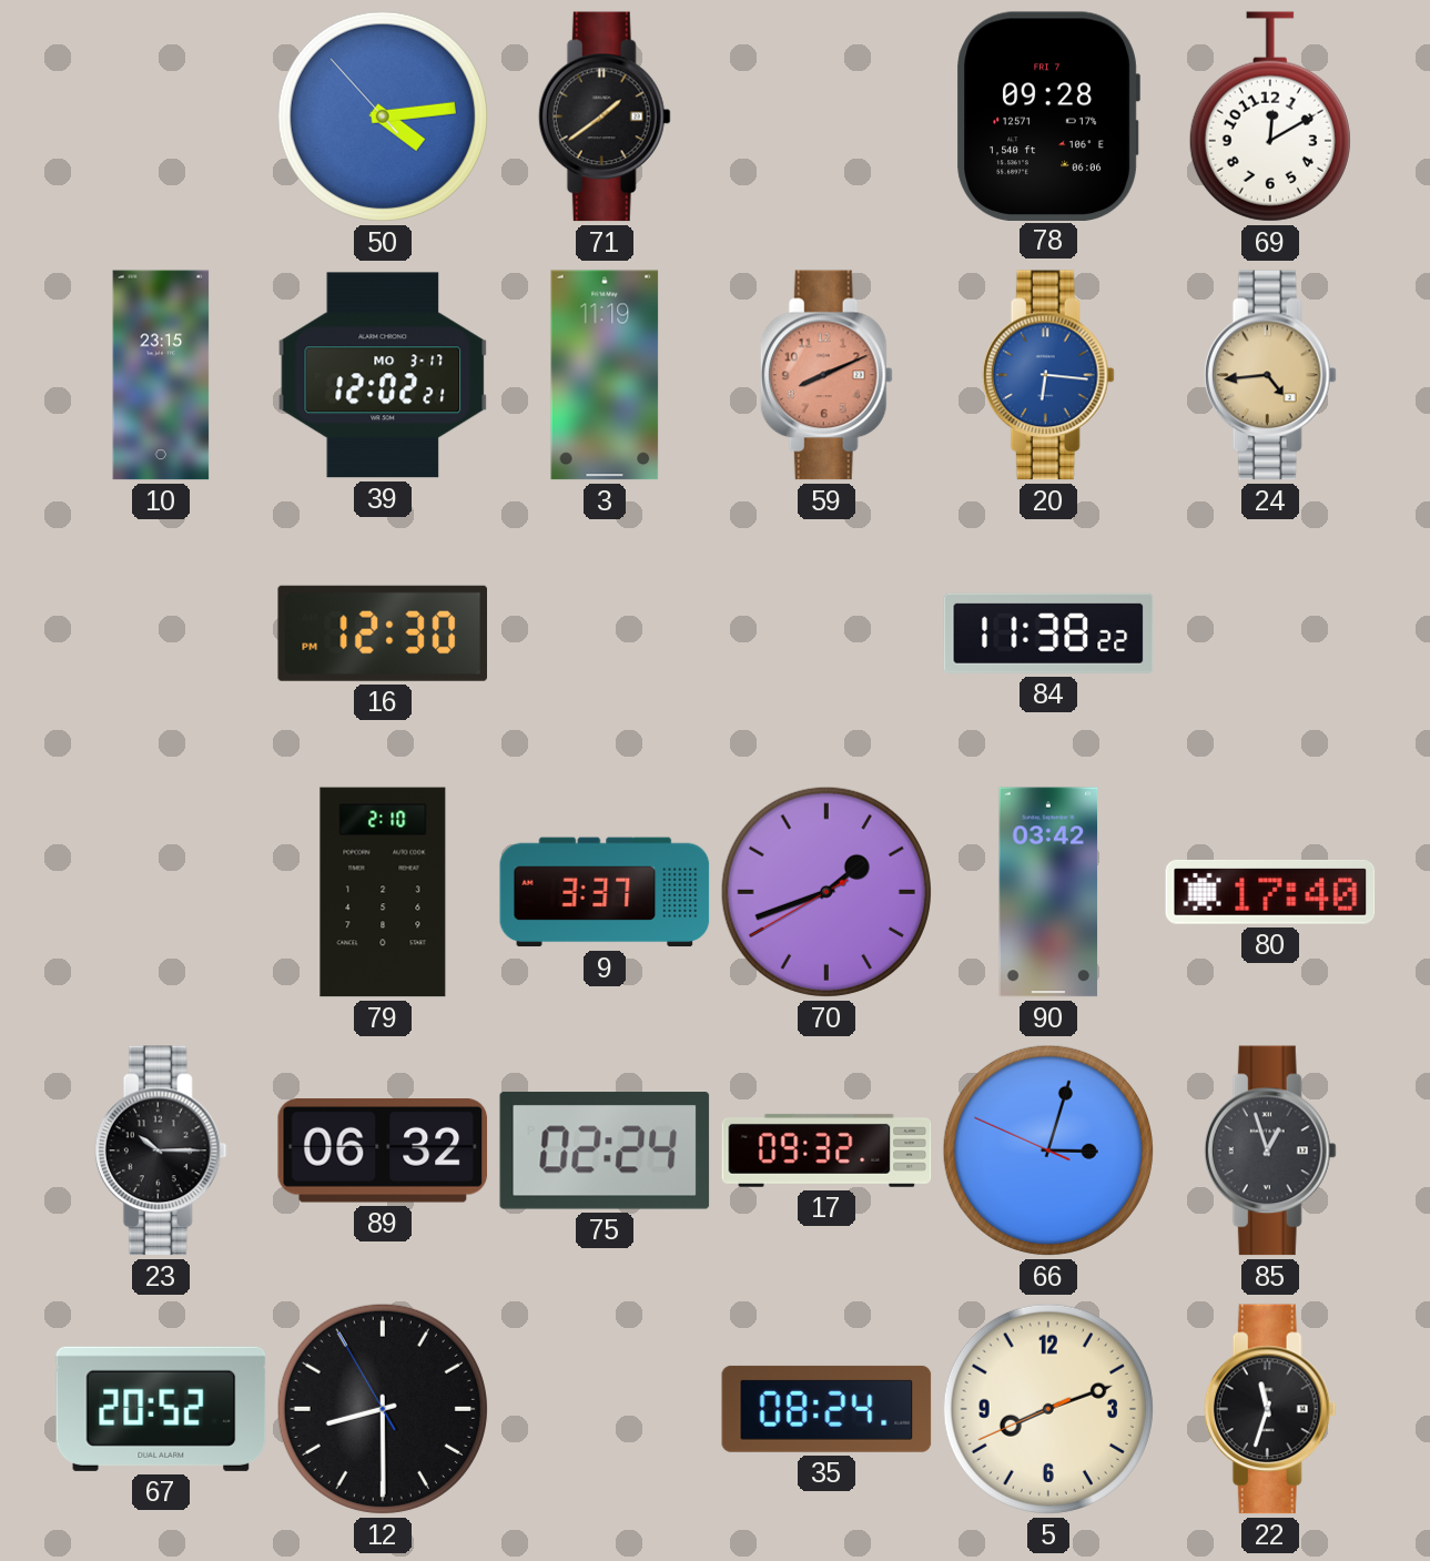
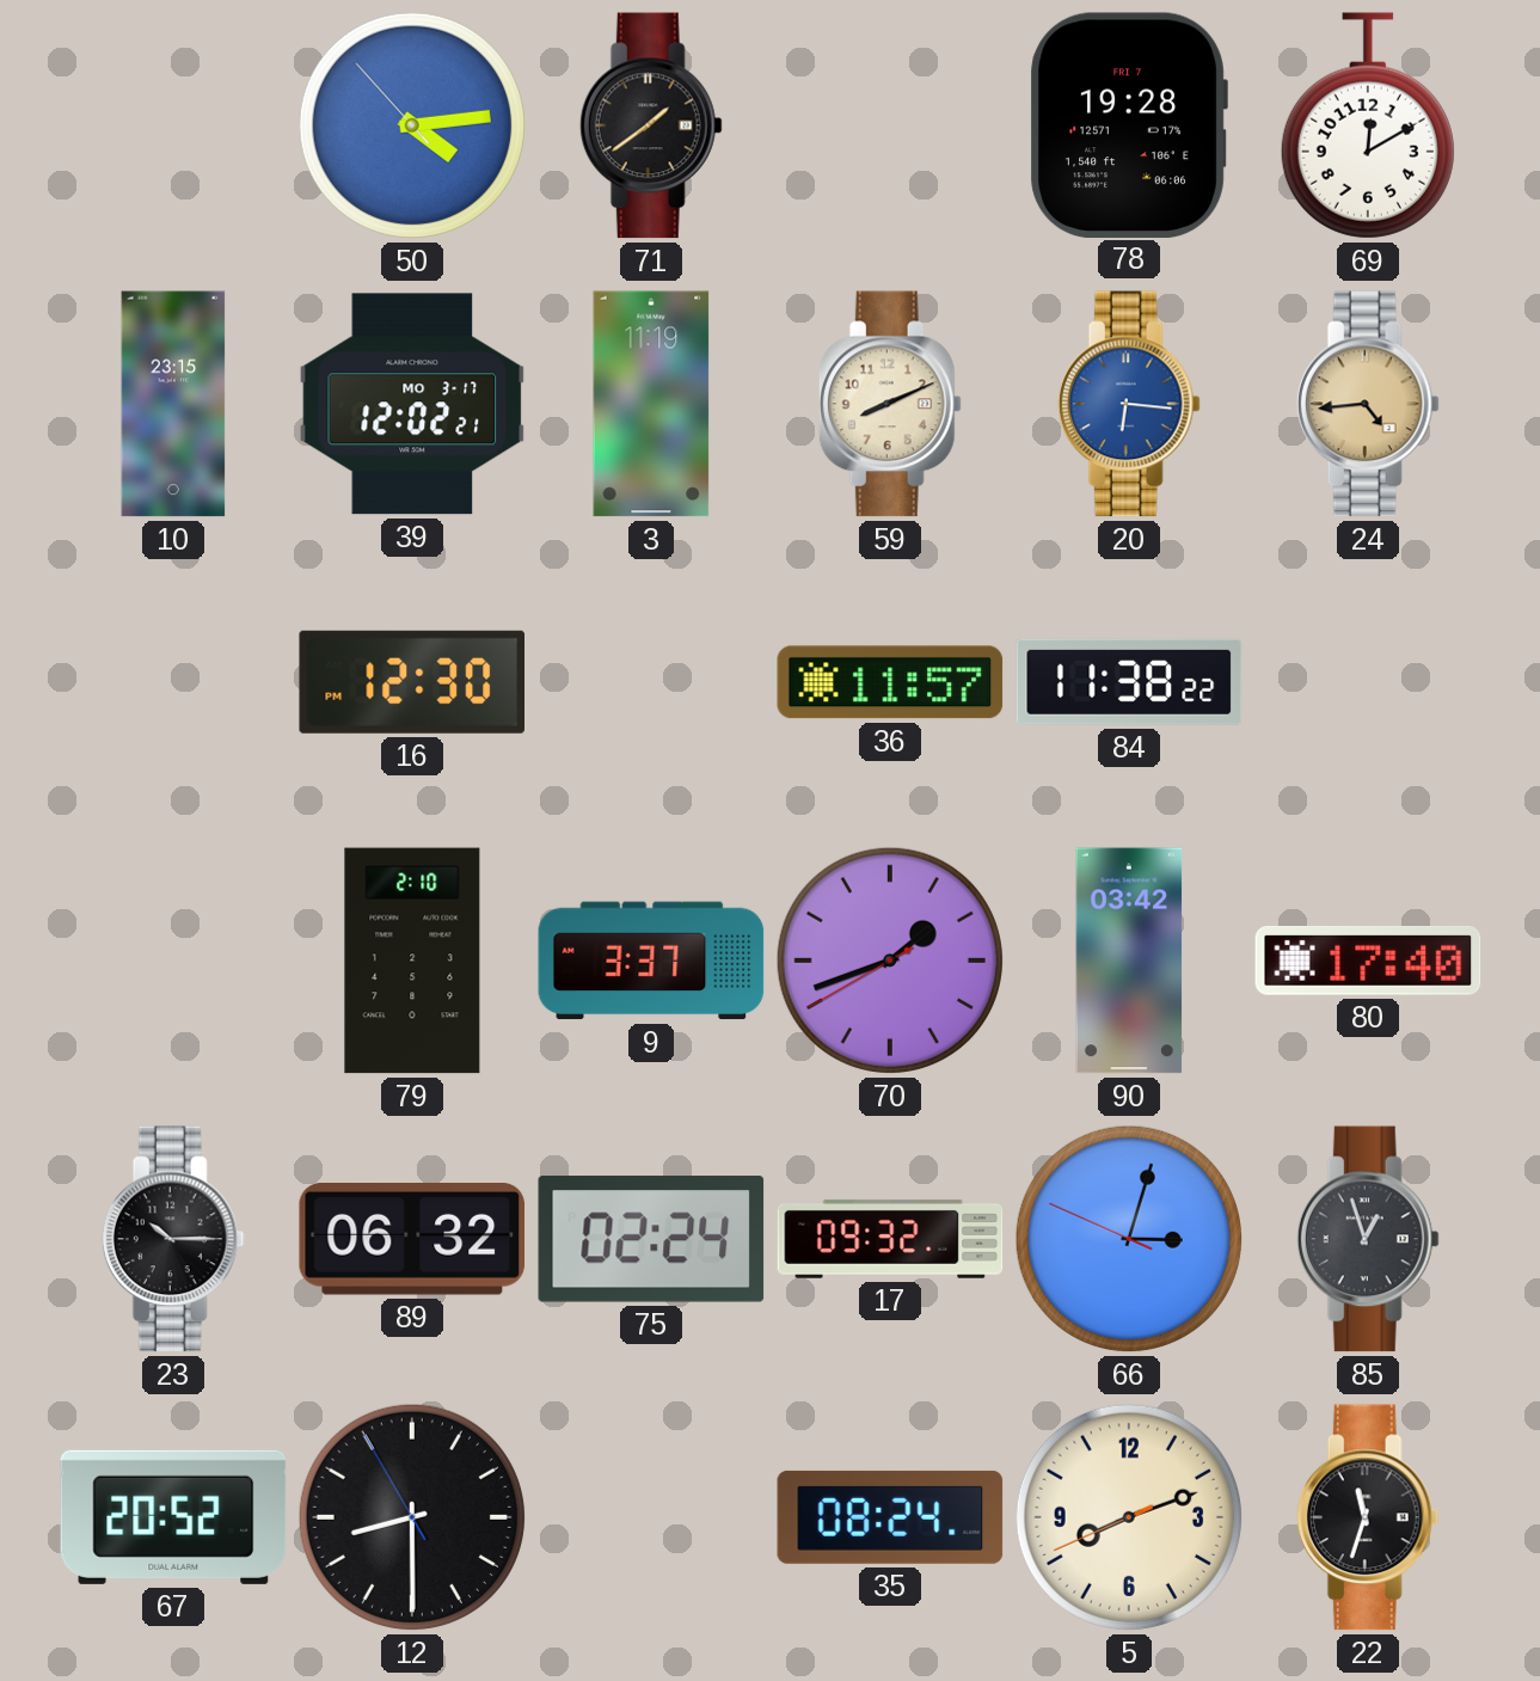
78: 09:28 -> 19:28
59 dial: salmon -> cream
36: none -> 11:57
